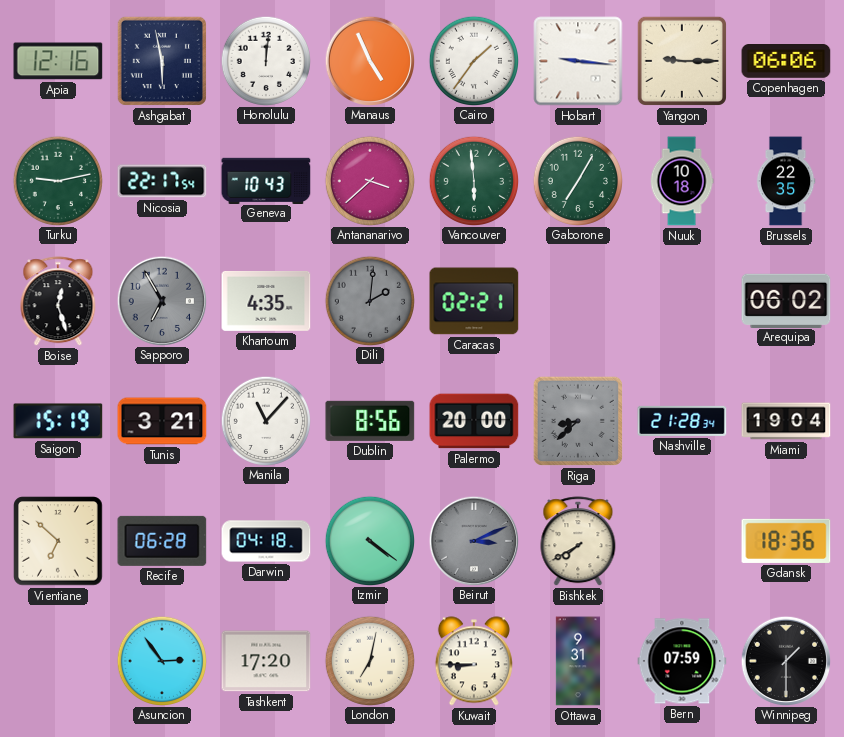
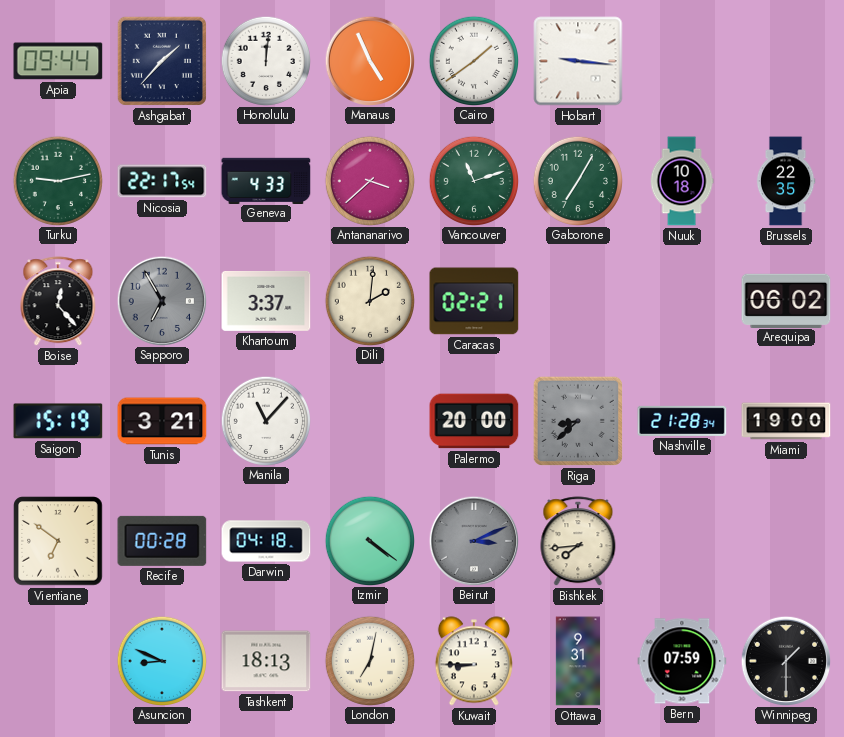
Apia: 12:16 -> 09:44
Ashgabat: 5:58 -> 1:37
Cairo: 1:36 -> 1:39
Yangon: 9:15 -> none
Copenhagen: 06:06 -> none
Geneva: 10:43 -> 4:33
Vancouver: 5:59 -> 11:12
Boise: 12:27 -> 12:23
Khartoum: 4:35 -> 3:37
Dili dial: grey -> cream
Dublin: 8:56 -> none
Miami: 19:04 -> 19:00
Vientiane: 6:52 -> 6:51
Recife: 06:28 -> 00:28
Bishkek: 7:40 -> 7:44
Gdansk: 18:36 -> none
Asuncion: 2:54 -> 8:49
Tashkent: 17:20 -> 18:13
